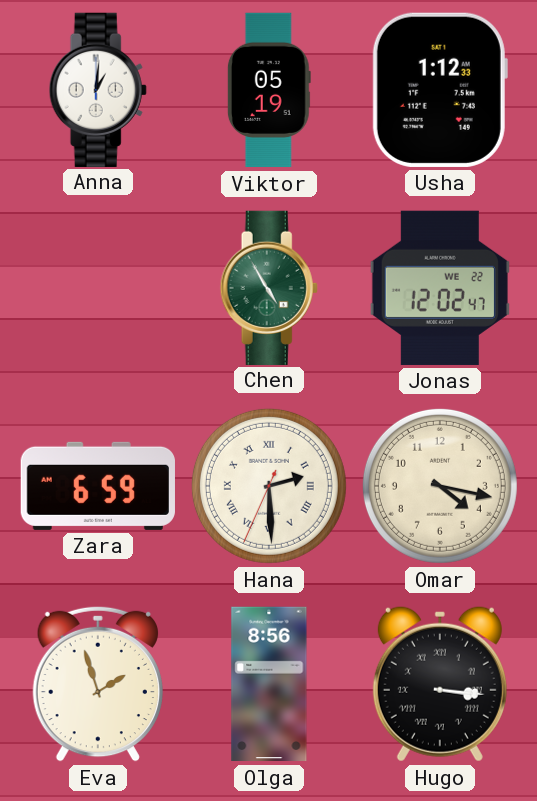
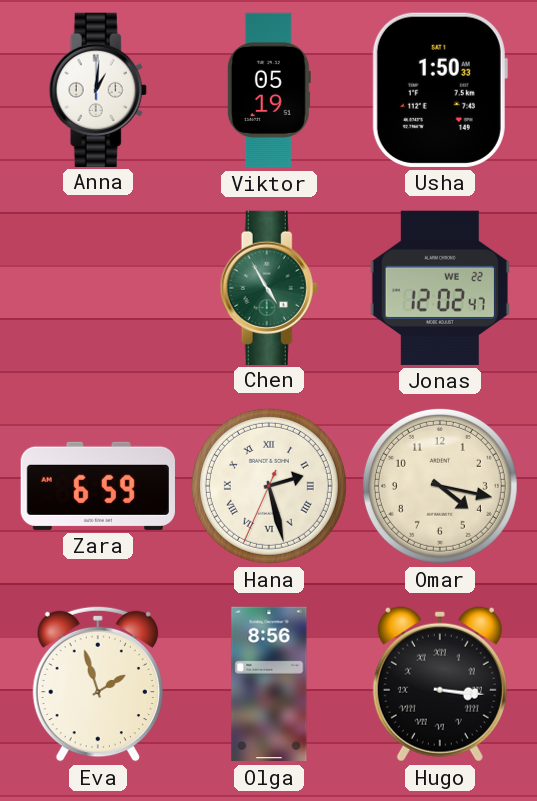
Usha: 1:12 -> 1:50
Hana: 2:29 -> 2:27
